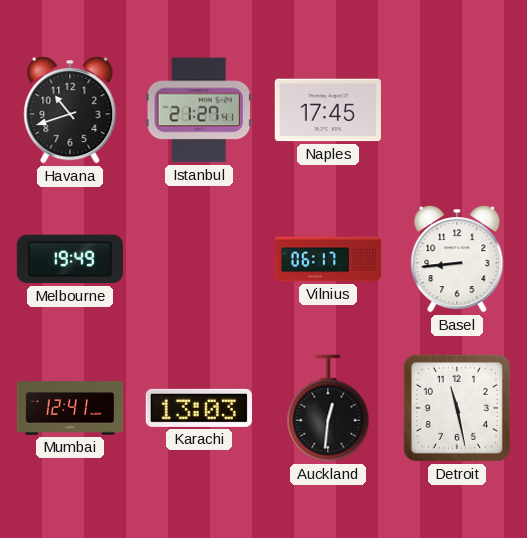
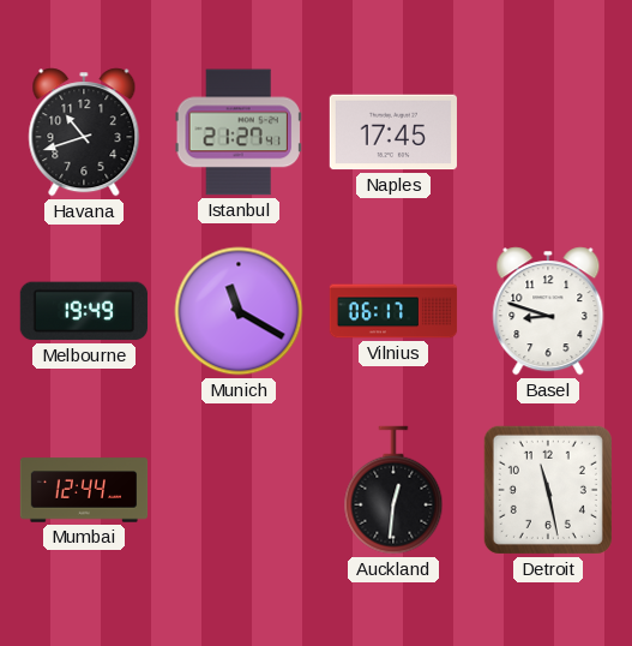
Munich: none -> 11:20
Basel: 8:44 -> 8:48
Mumbai: 12:41 -> 12:44
Karachi: 13:03 -> none
